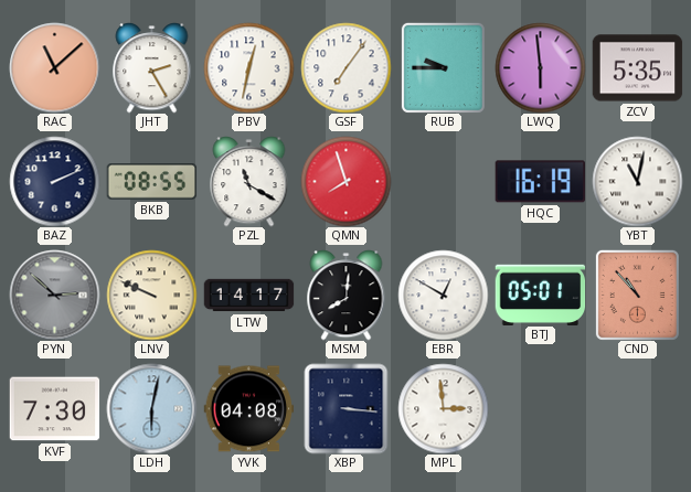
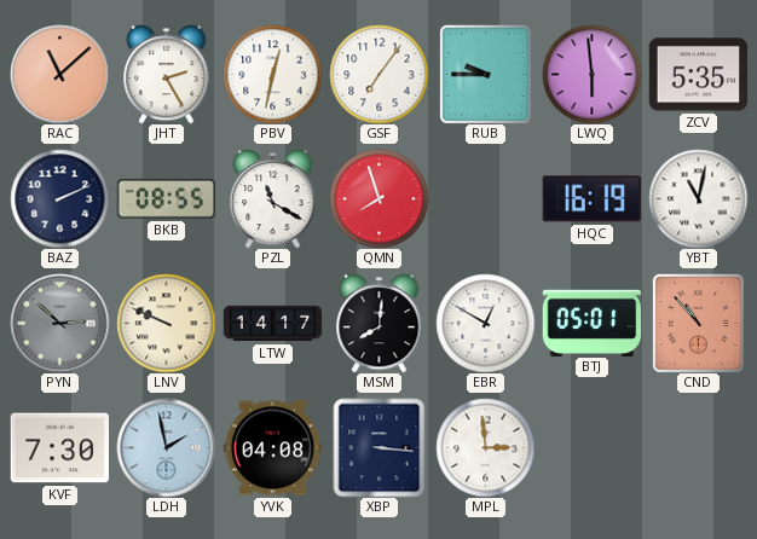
LDH: 6:02 -> 1:58
